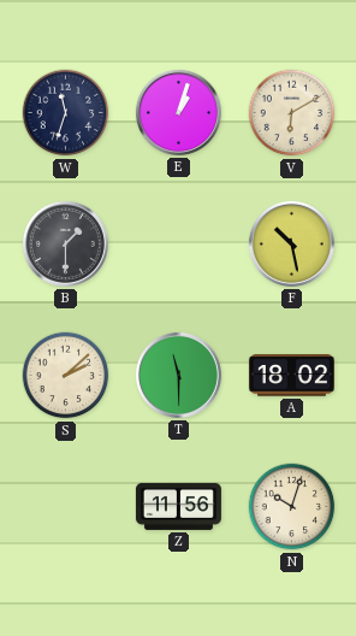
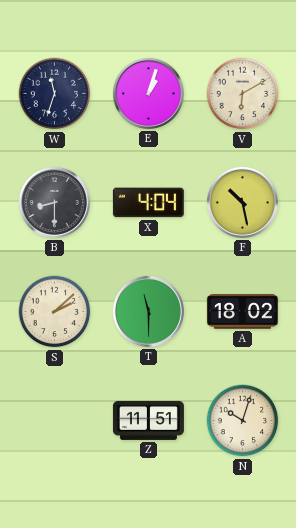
B: 1:30 -> 8:30
X: none -> 4:04
Z: 11:56 -> 11:51
